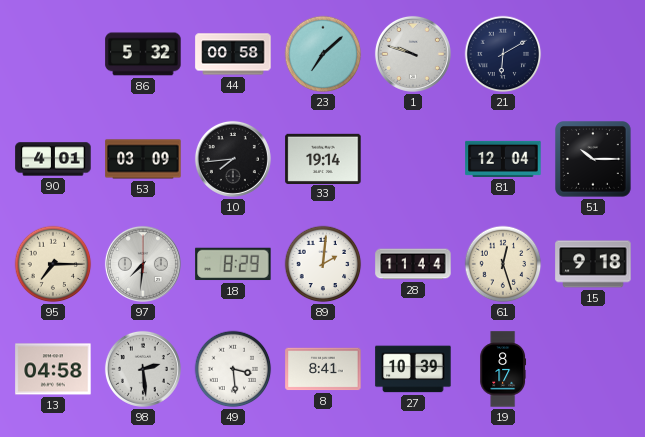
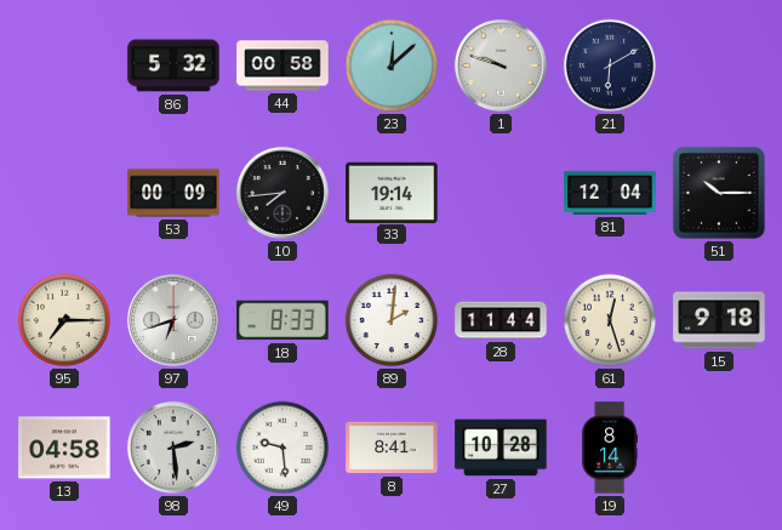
23: 7:08 -> 12:08
90: 4:01 -> none
53: 03:09 -> 00:09
97: 7:31 -> 6:42
18: 8:29 -> 8:33
49: 3:29 -> 9:29
27: 10:39 -> 10:28
19: 8:17 -> 8:14
